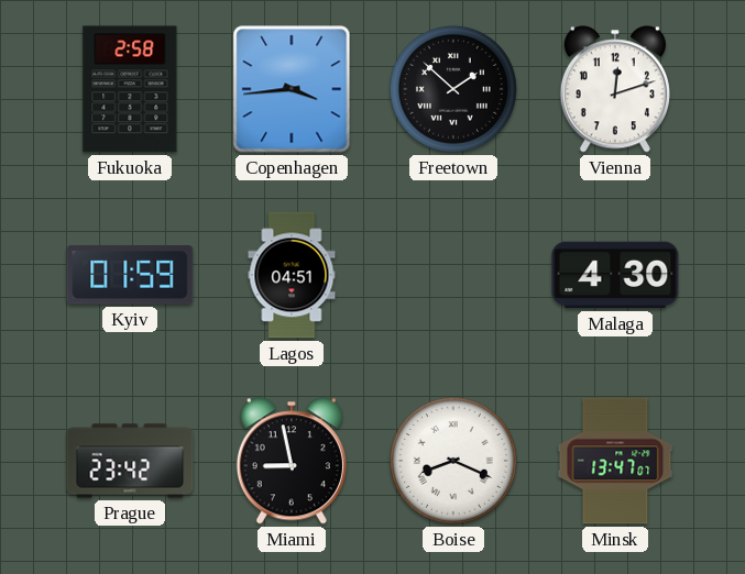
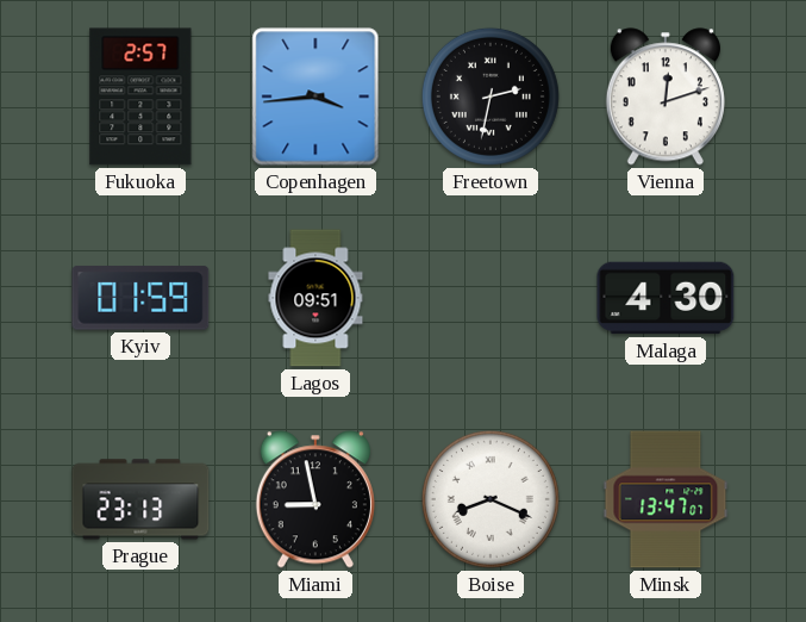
Fukuoka: 2:58 -> 2:57
Freetown: 1:52 -> 2:32
Lagos: 04:51 -> 09:51
Prague: 23:42 -> 23:13
